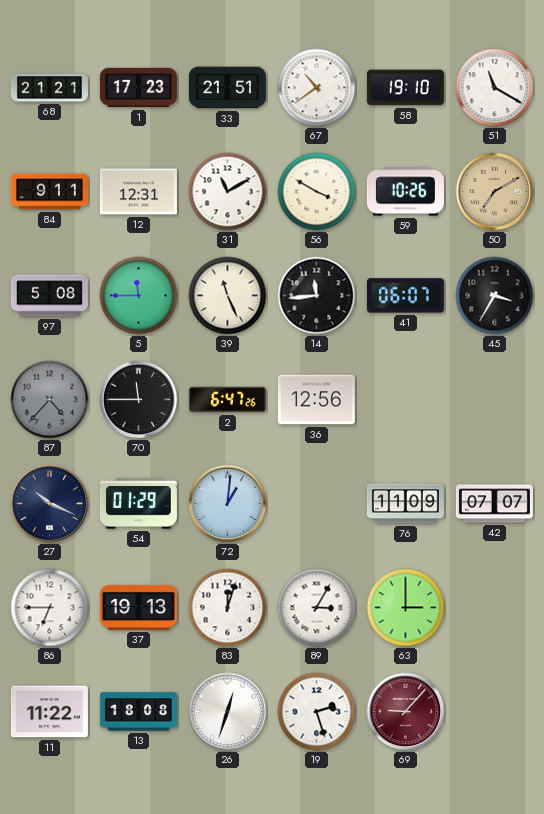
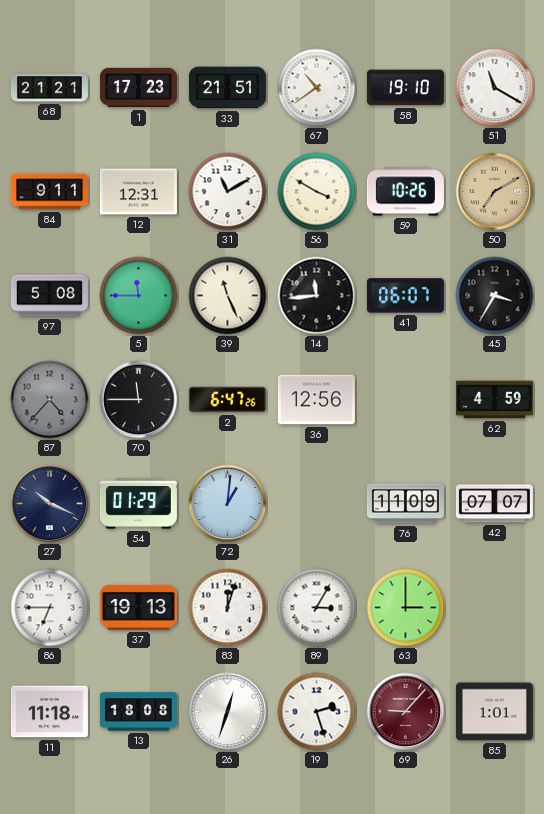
62: none -> 4:59
11: 11:22 -> 11:18
85: none -> 1:01
